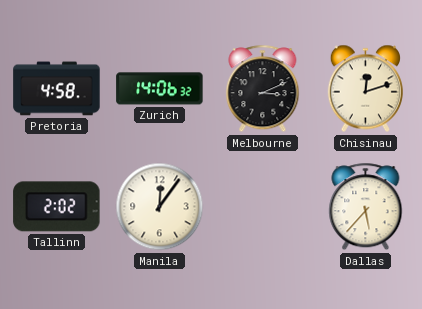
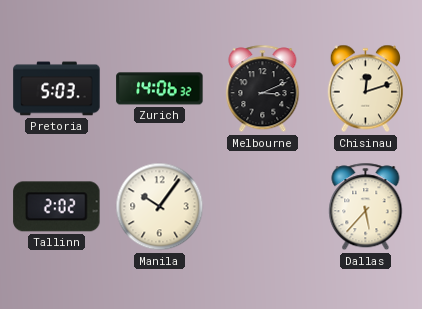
Pretoria: 4:58 -> 5:03
Manila: 12:06 -> 10:06
